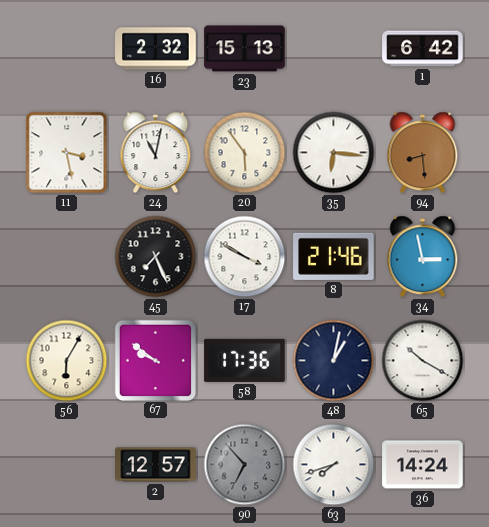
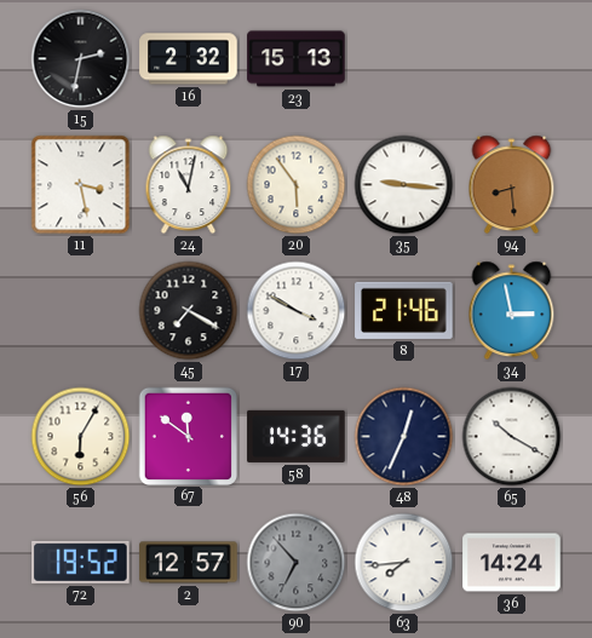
15: none -> 2:32
1: 6:42 -> none
35: 6:16 -> 9:16
45: 7:26 -> 7:20
67: 9:51 -> 11:51
58: 17:36 -> 14:36
48: 1:02 -> 12:34
72: none -> 19:52
63: 7:42 -> 7:44
